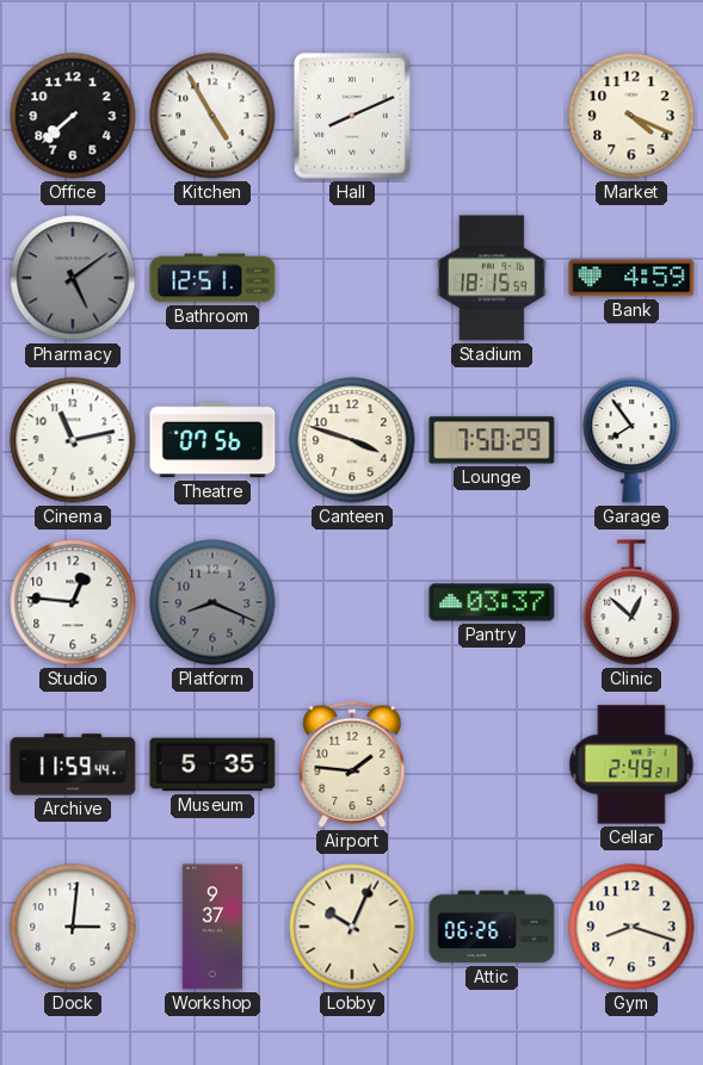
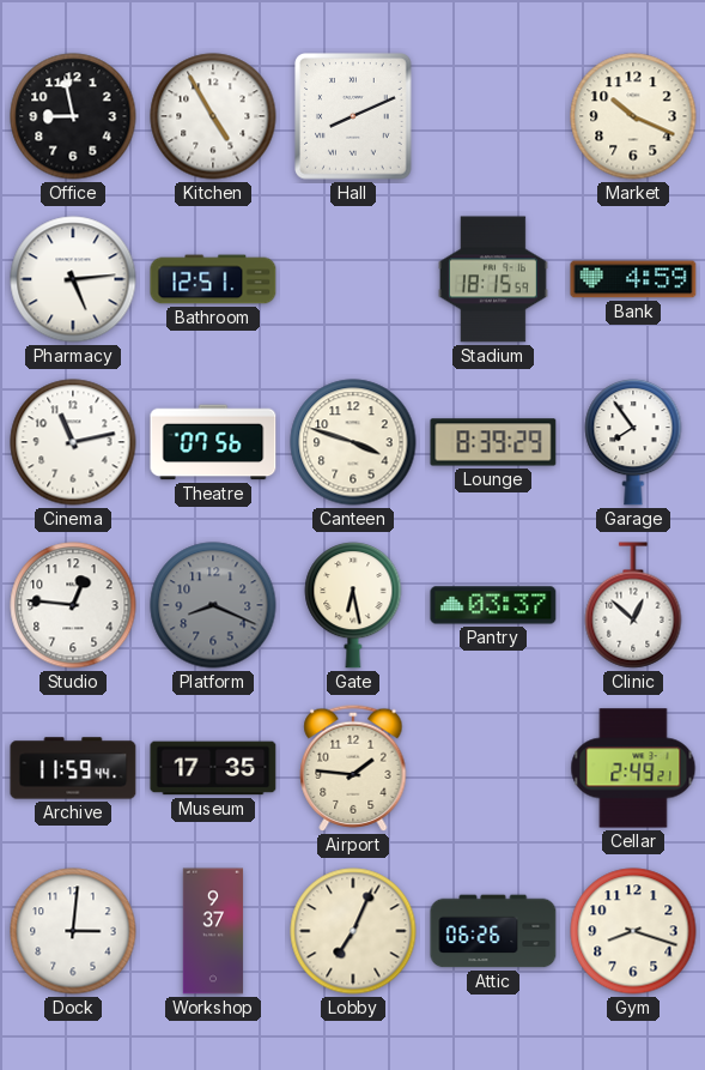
Office: 7:38 -> 8:58
Market: 4:19 -> 10:19
Pharmacy: 5:09 -> 5:14
Pharmacy dial: grey -> white
Lounge: 7:50 -> 8:39
Gate: none -> 6:28
Museum: 5:35 -> 17:35
Lobby: 10:04 -> 7:04
